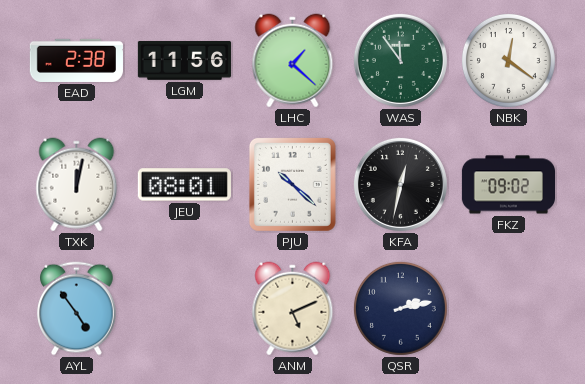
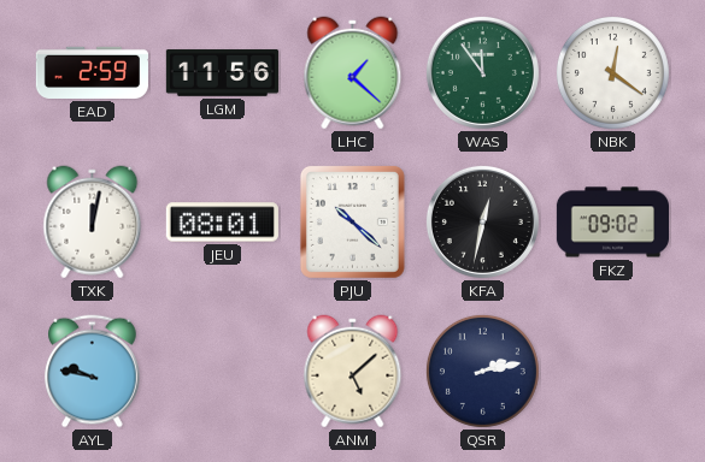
EAD: 2:38 -> 2:59
AYL: 4:54 -> 9:47
ANM: 5:11 -> 5:08
